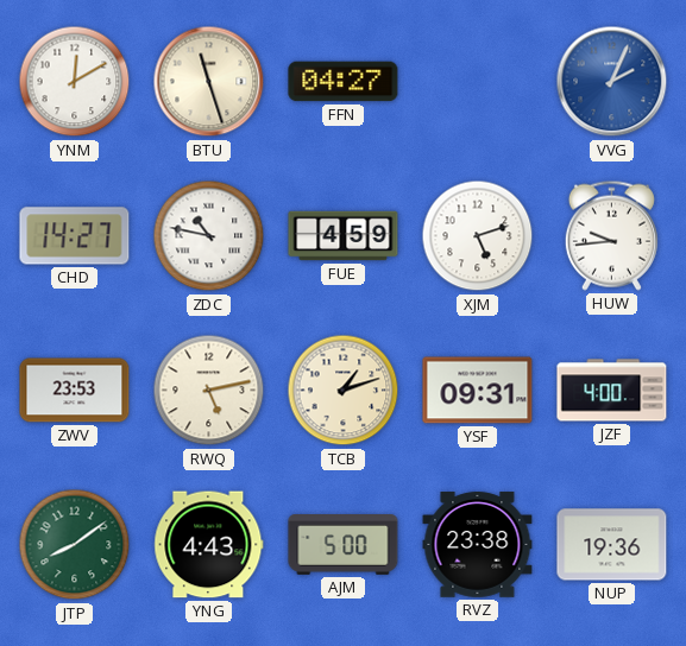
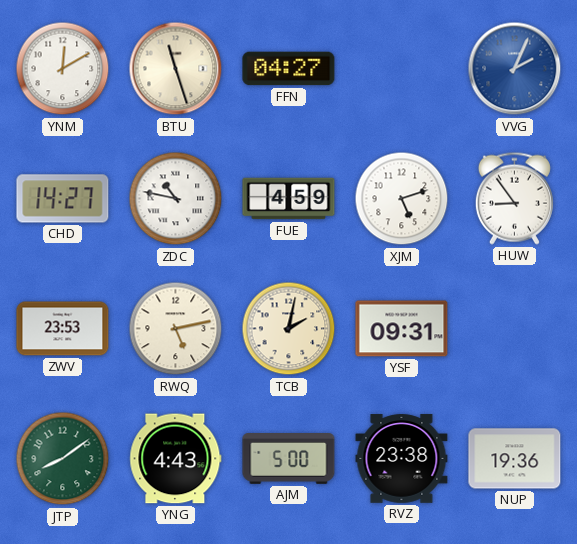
HUW: 9:44 -> 8:54
TCB: 1:12 -> 2:02
JZF: 4:00 -> none
